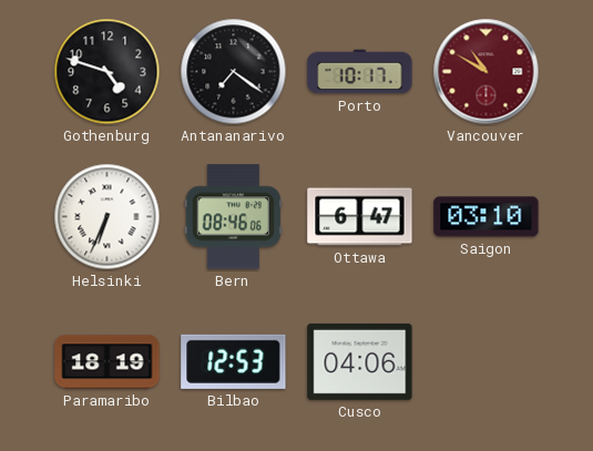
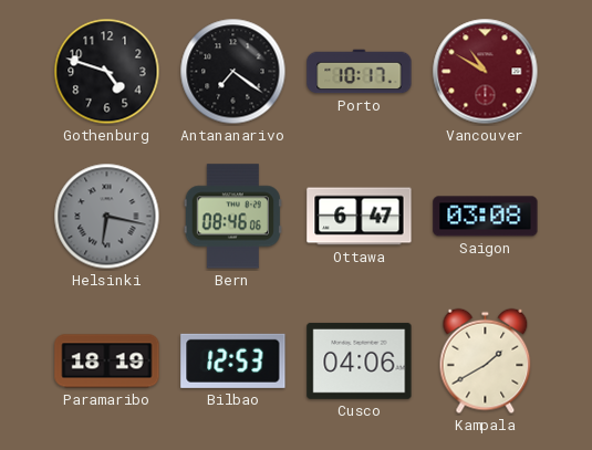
Helsinki: 6:34 -> 6:17
Helsinki dial: white -> grey
Saigon: 03:10 -> 03:08
Kampala: none -> 1:40
